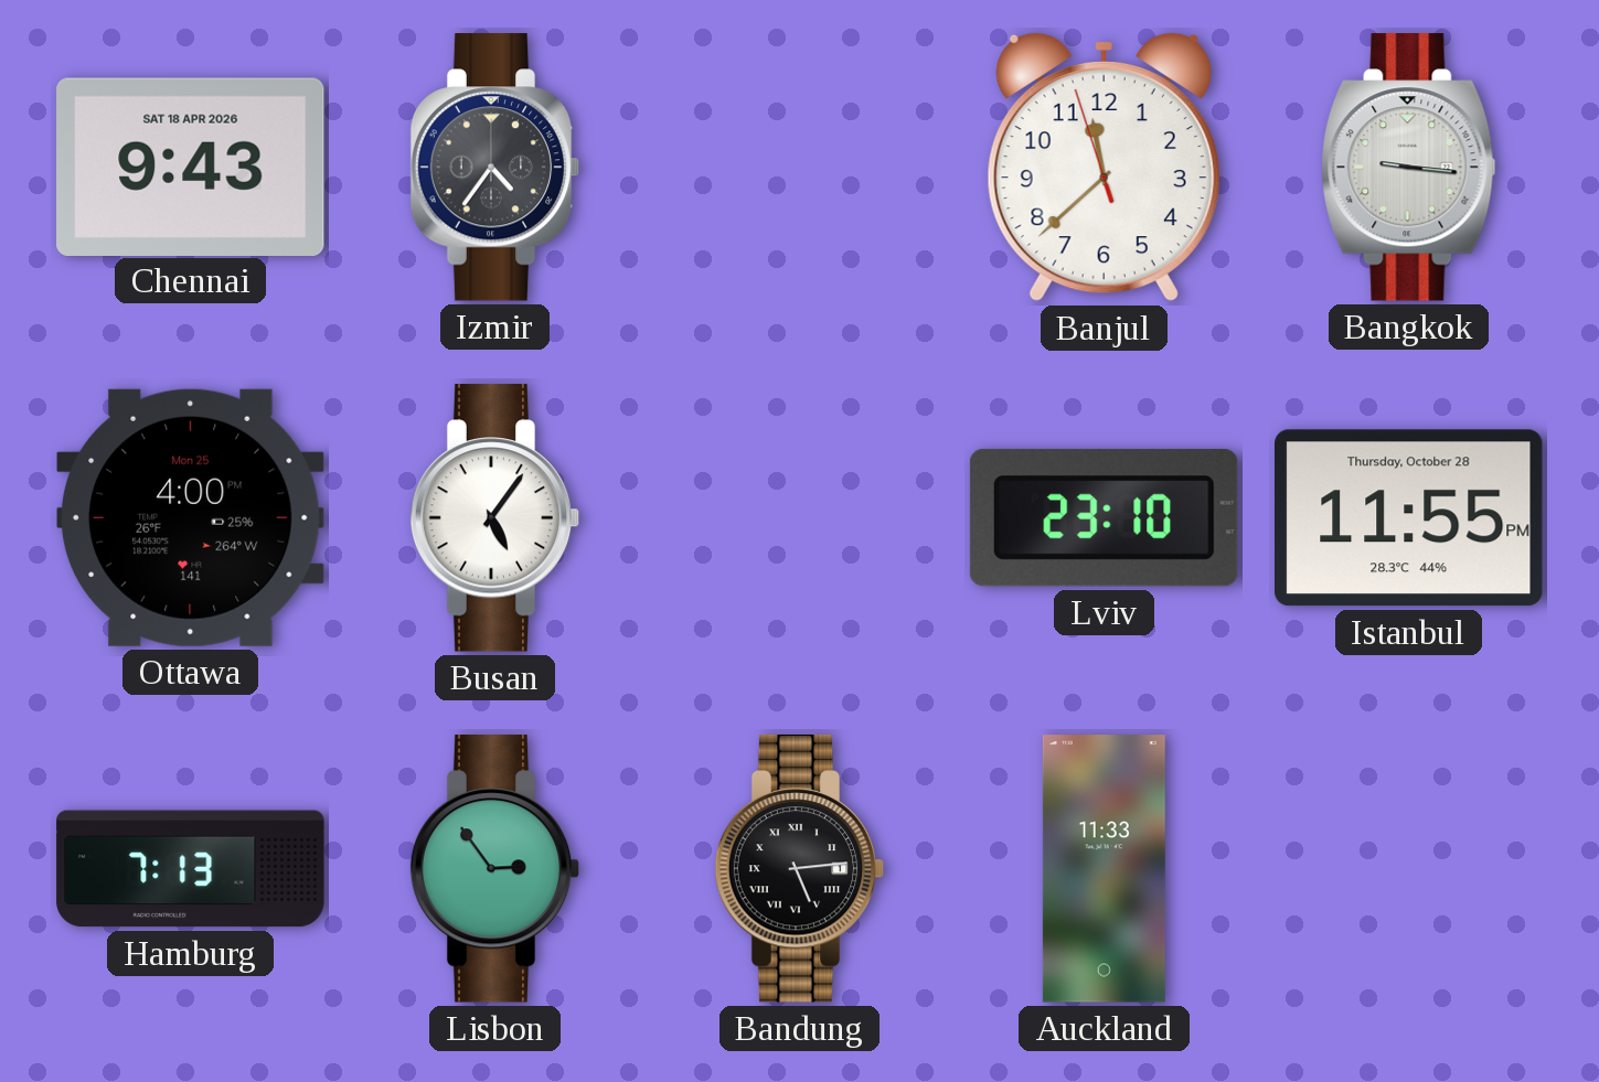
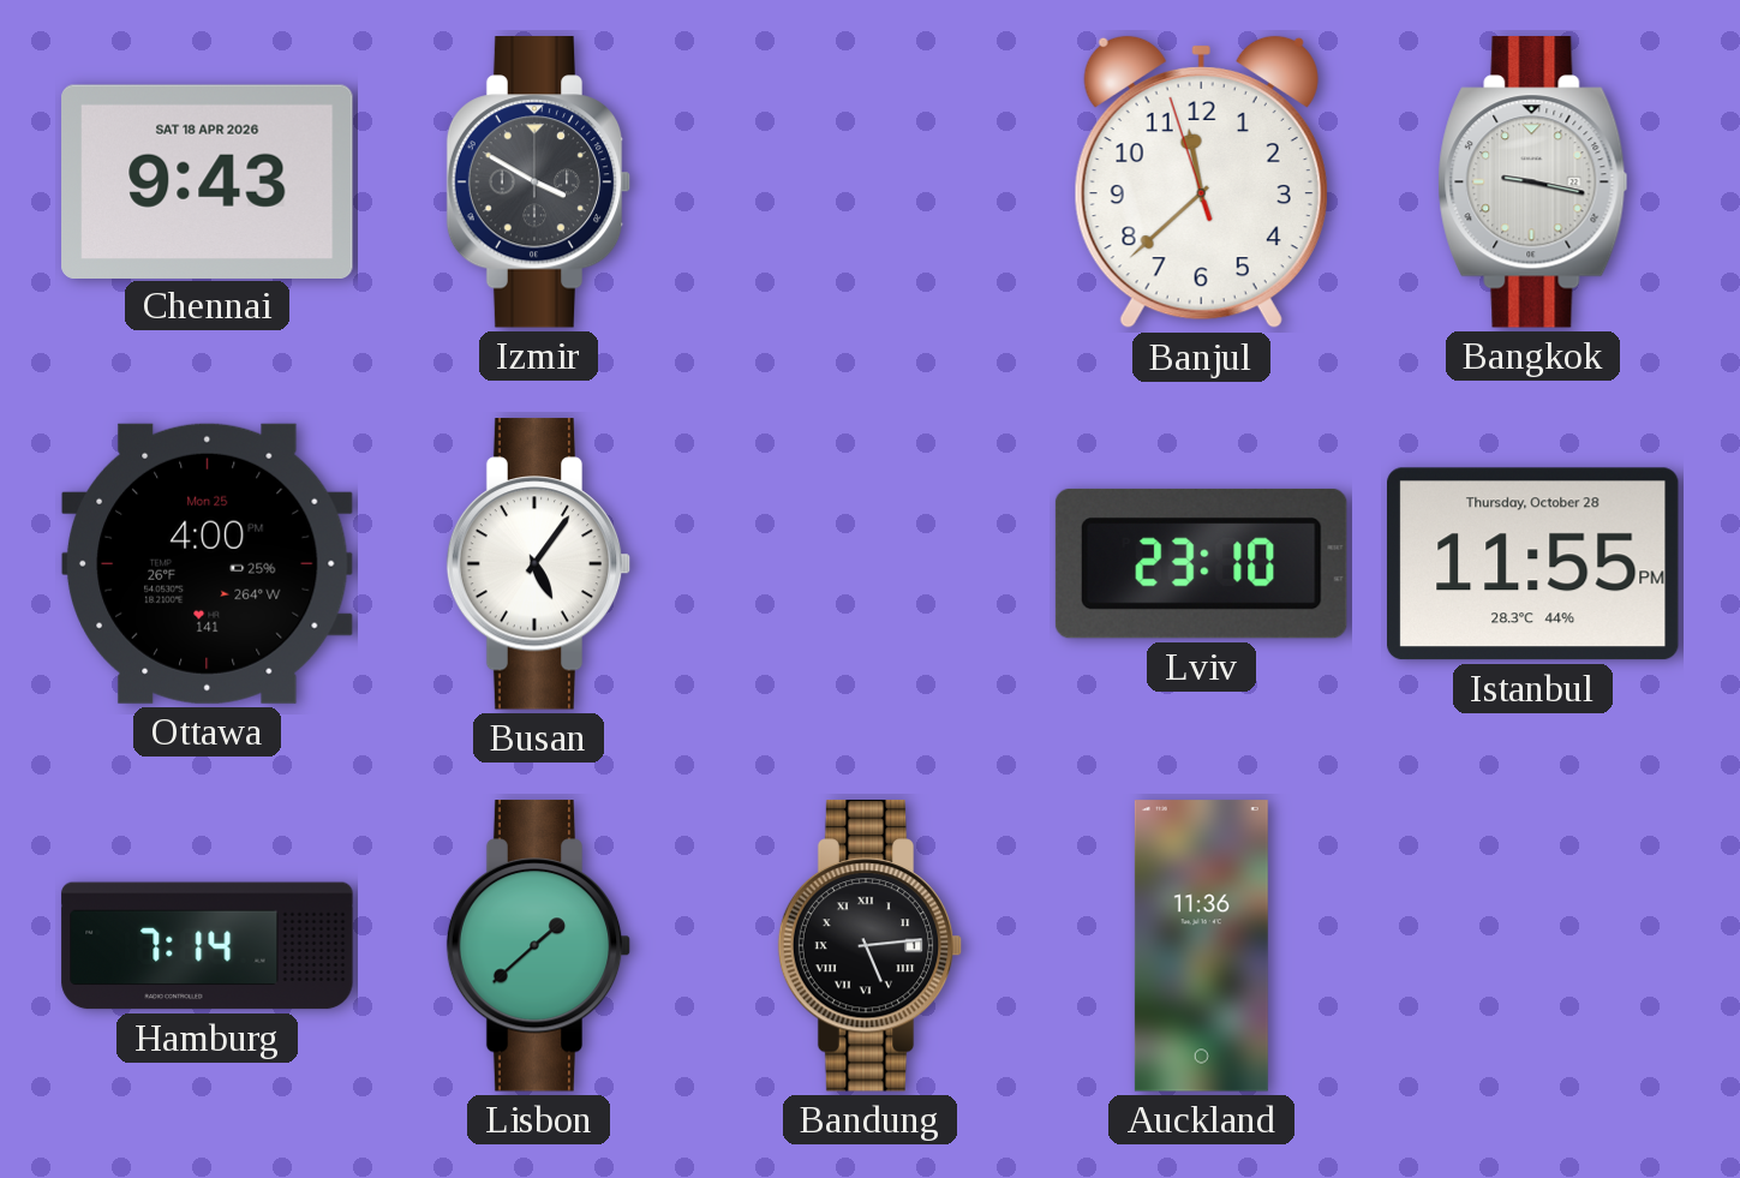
Izmir: 4:36 -> 3:50
Bangkok: 9:16 -> 9:17
Hamburg: 7:13 -> 7:14
Lisbon: 2:54 -> 1:38
Auckland: 11:33 -> 11:36
